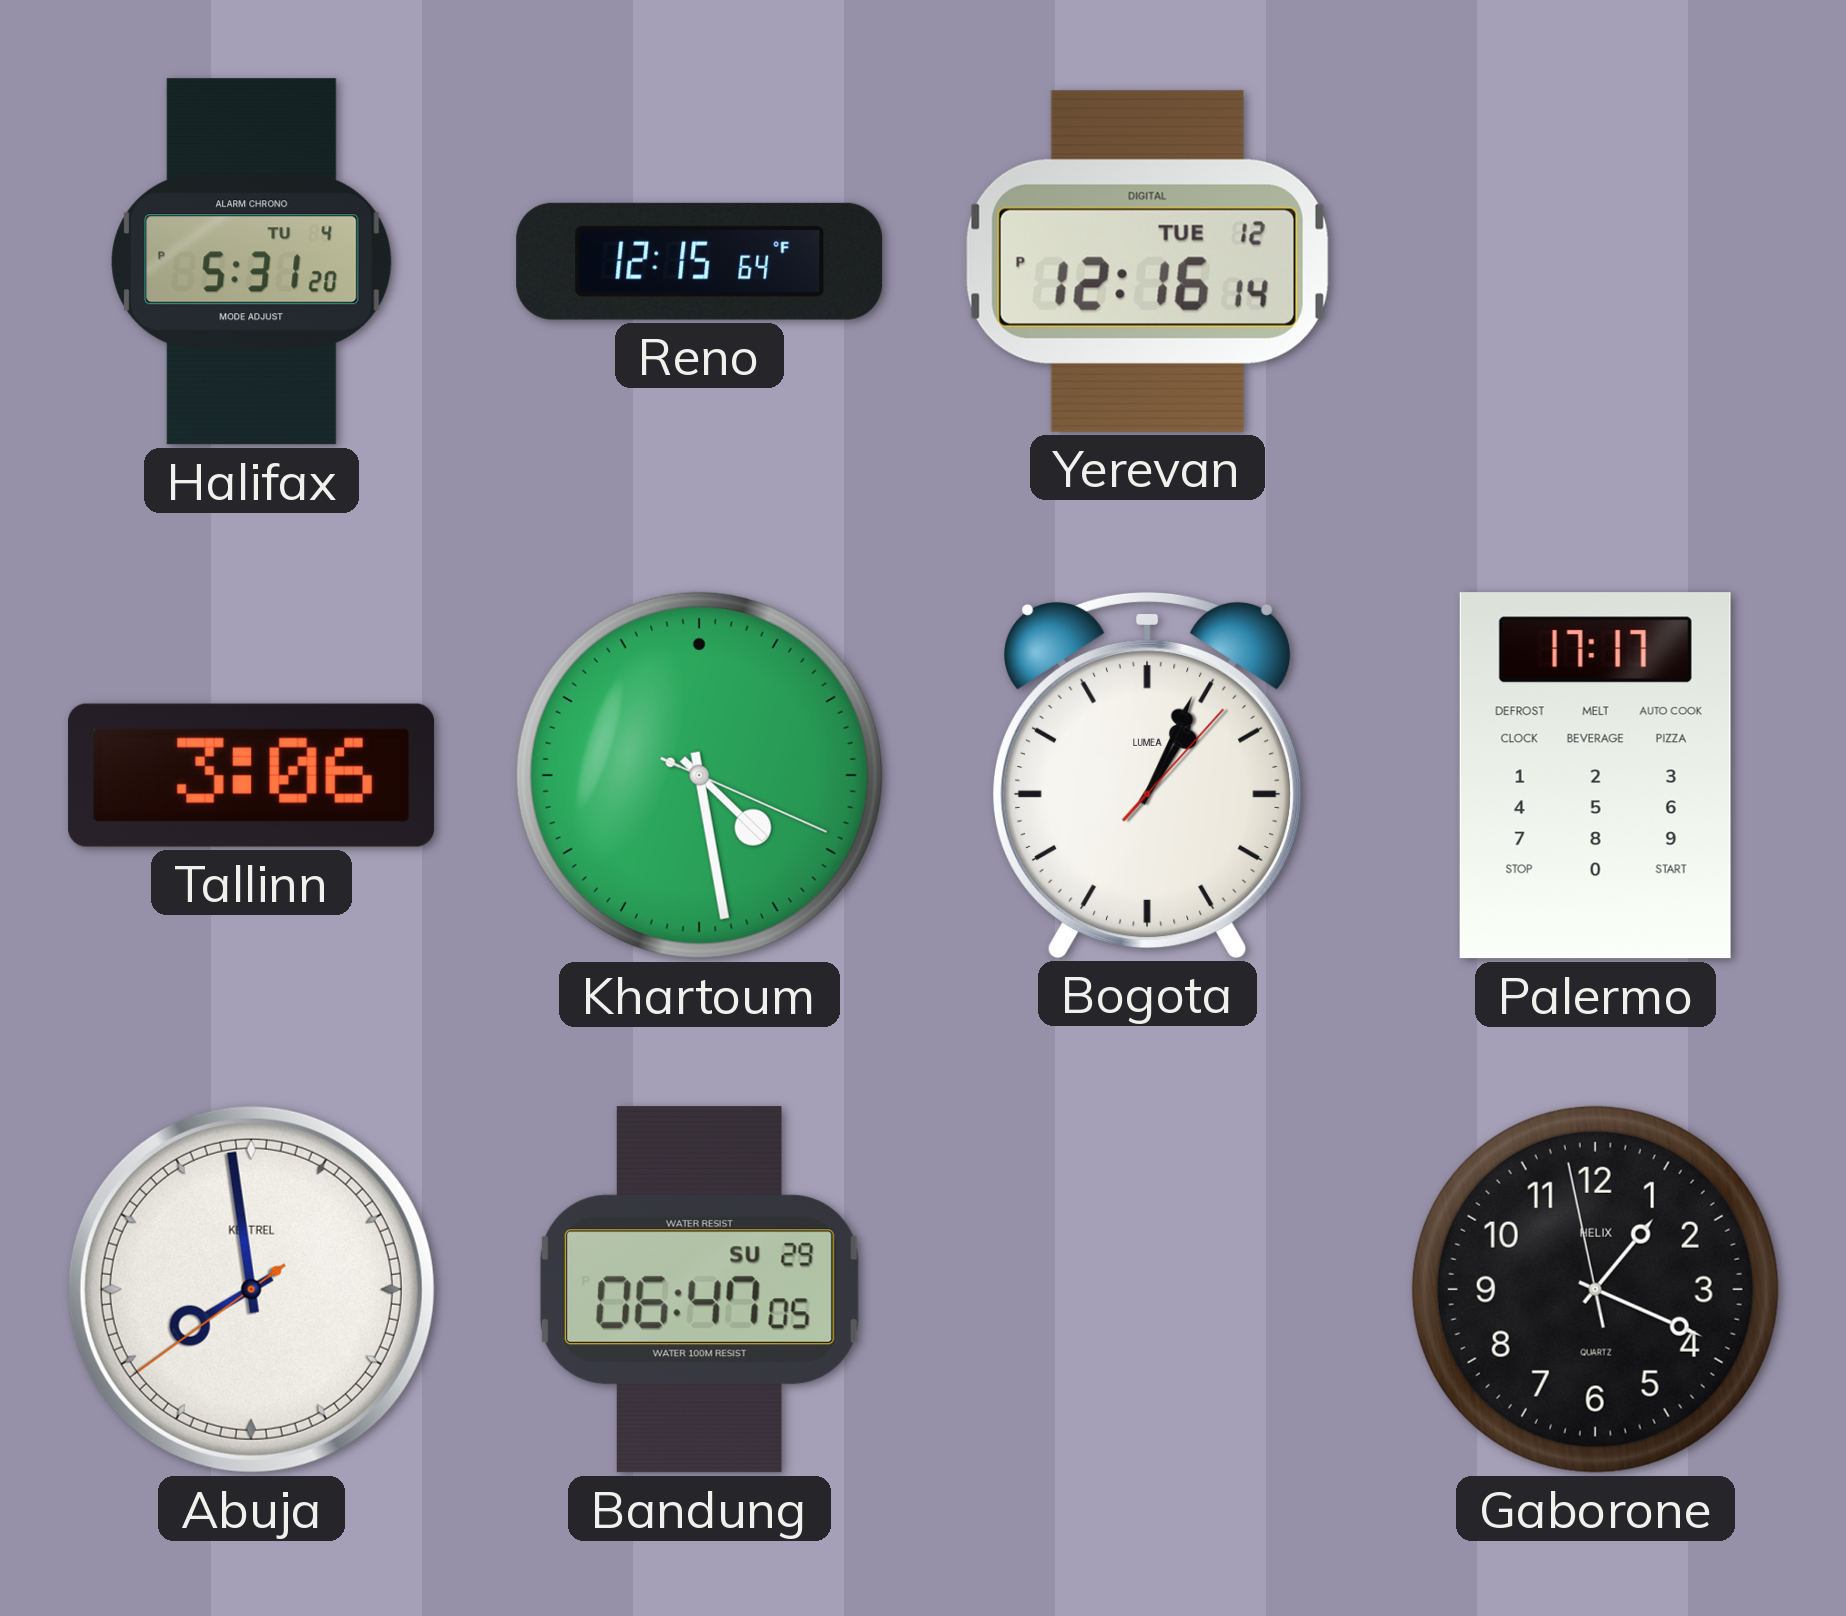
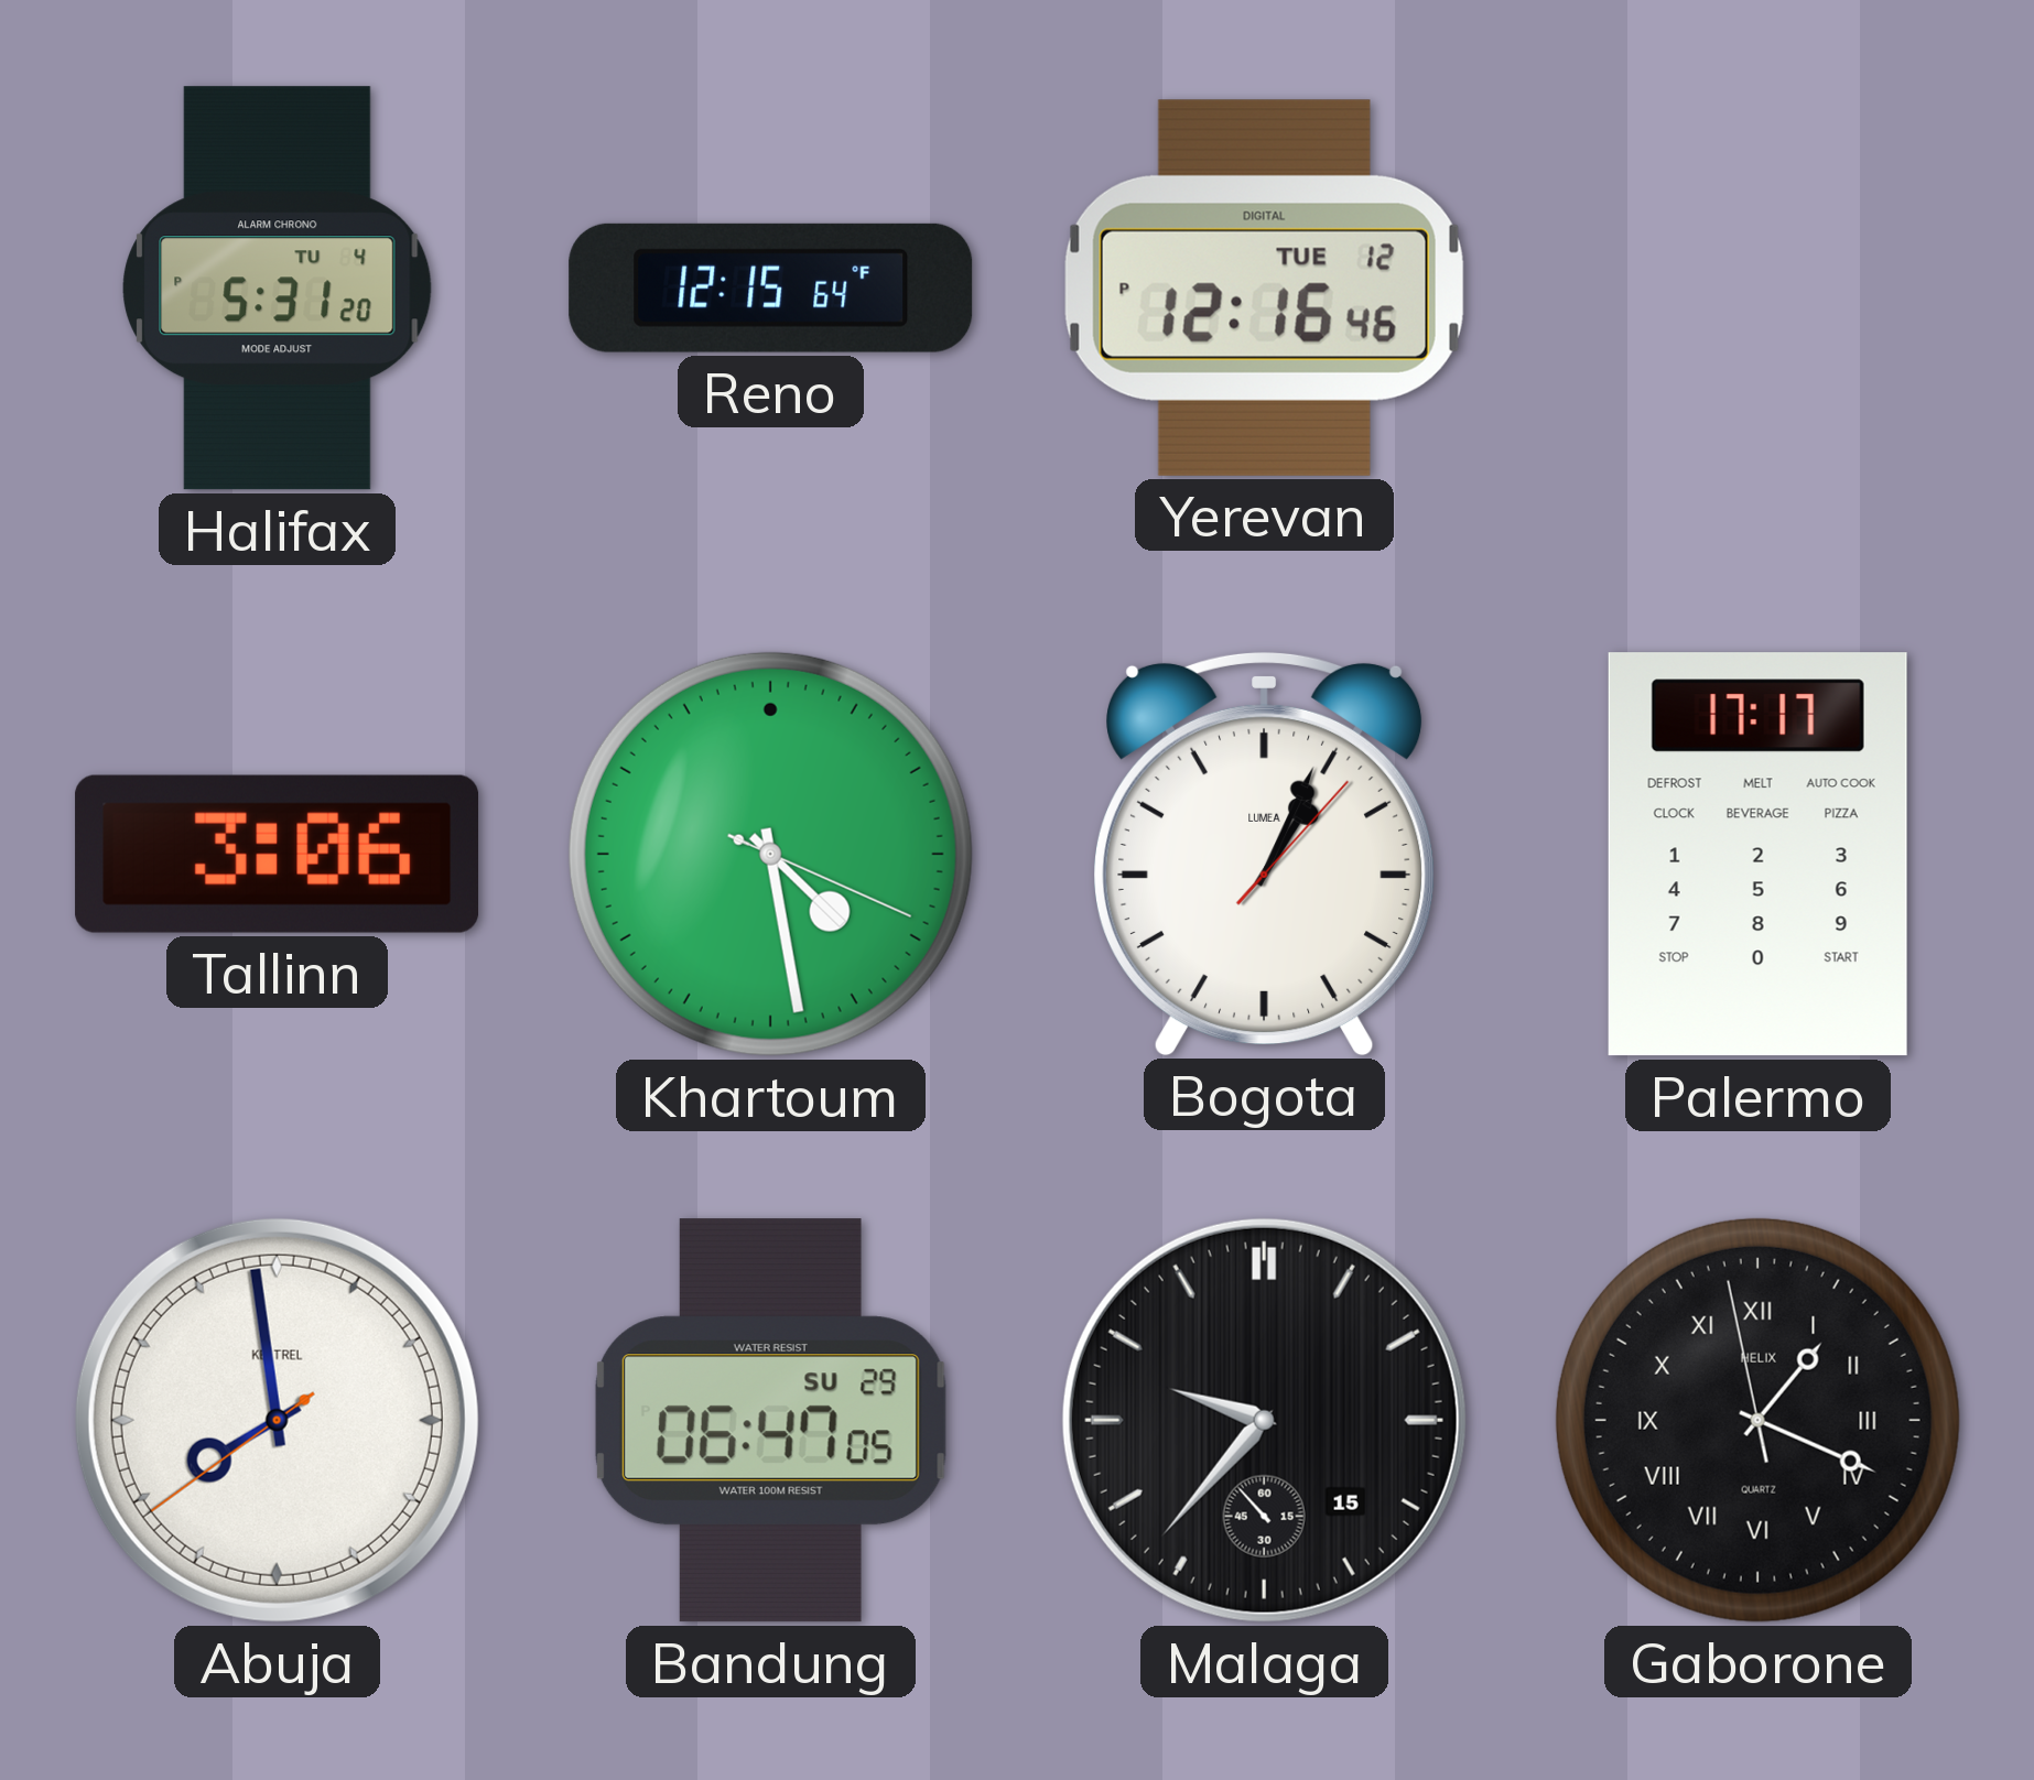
Yerevan: 12:16:14 PM -> 12:16:46 PM
Malaga: none -> 9:36
Gaborone numerals: Arabic -> Roman
